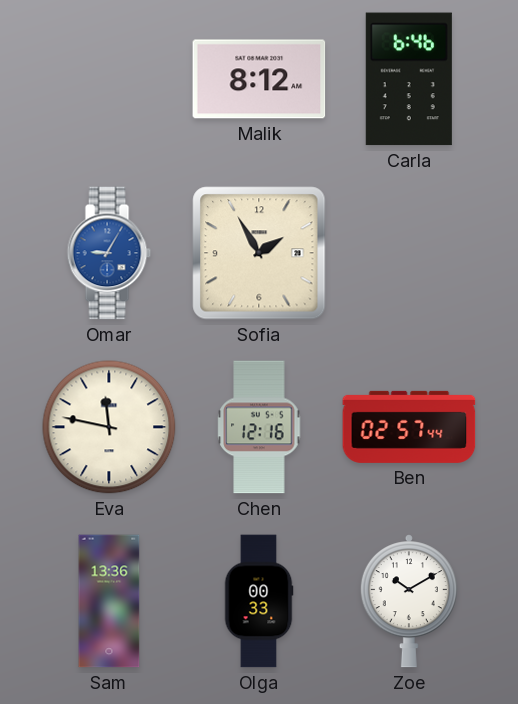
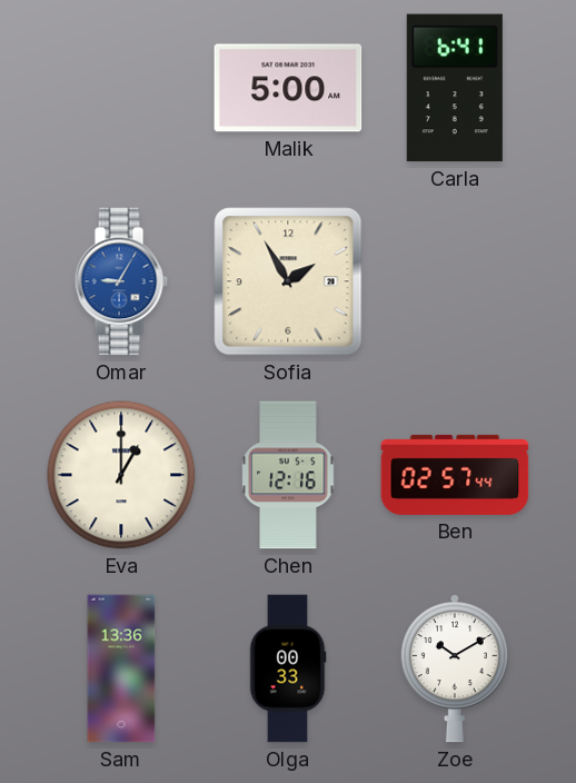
Malik: 8:12 -> 5:00
Carla: 6:46 -> 6:41
Eva: 11:47 -> 1:00
